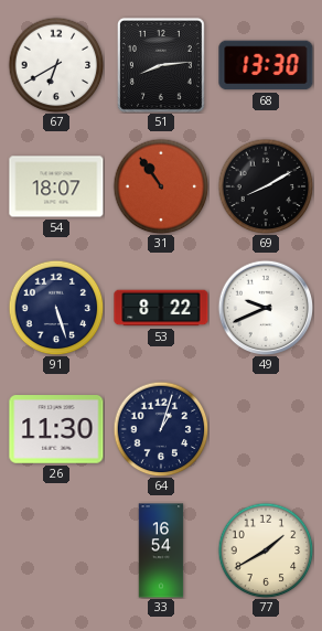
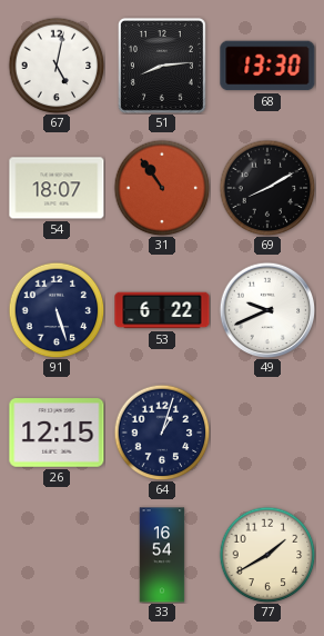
67: 6:40 -> 5:02
53: 8:22 -> 6:22
26: 11:30 -> 12:15
